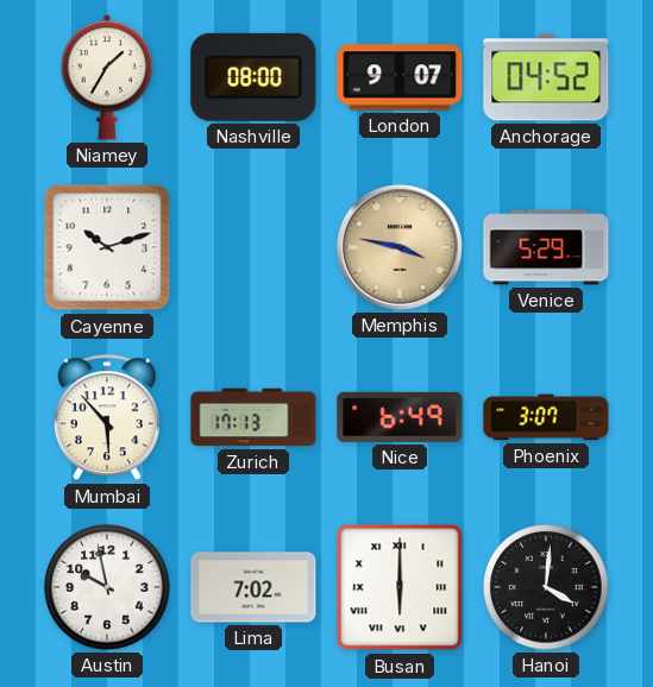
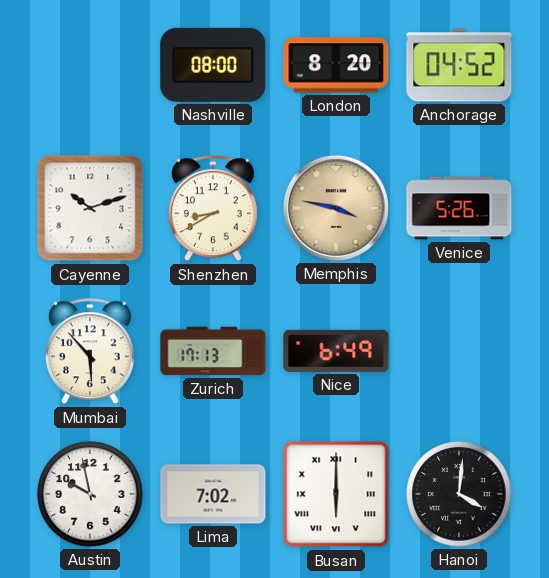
Niamey: 1:35 -> none
London: 9:07 -> 8:20
Shenzhen: none -> 8:40
Venice: 5:29 -> 5:26
Phoenix: 3:07 -> none
